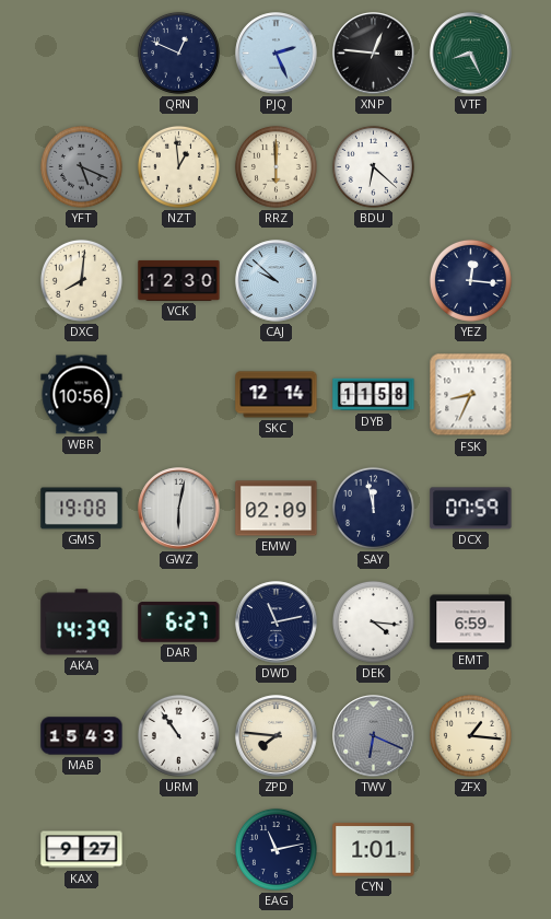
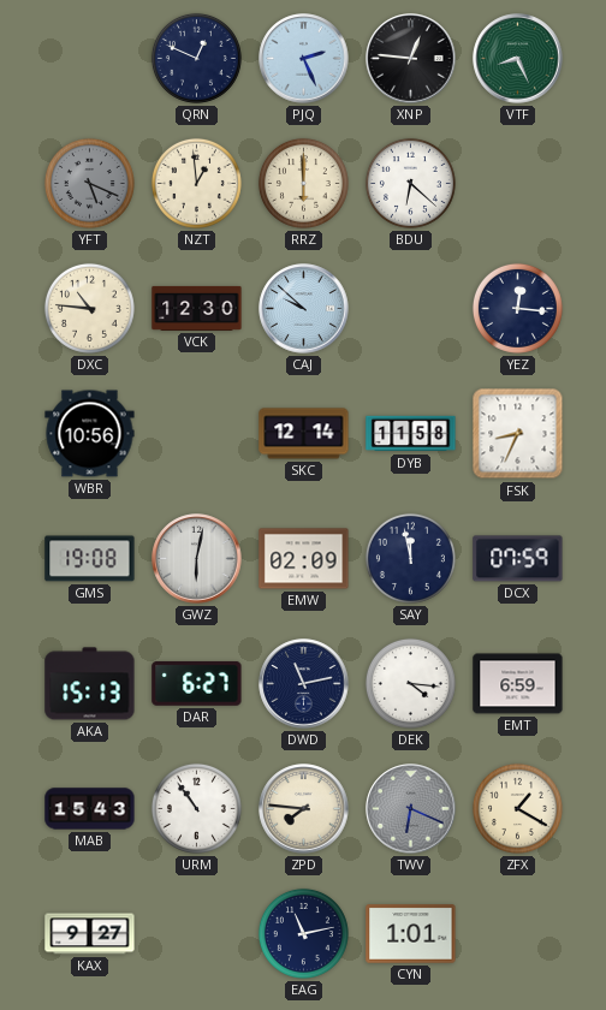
DXC: 8:01 -> 10:46
AKA: 14:39 -> 15:13
ZFX: 1:16 -> 1:20
